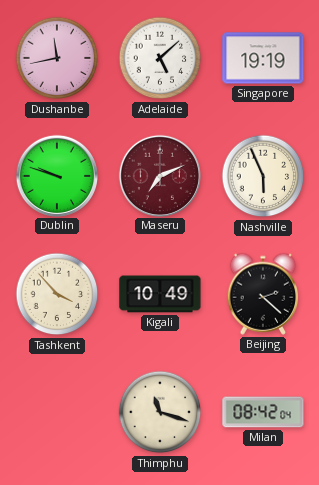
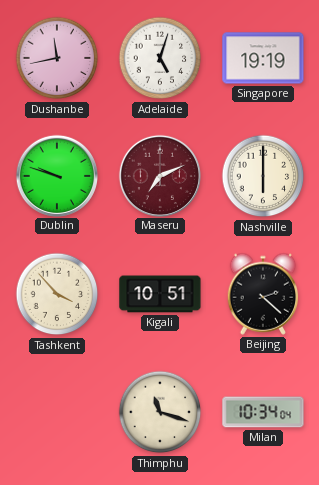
Adelaide: 5:08 -> 5:03
Nashville: 5:56 -> 6:00
Kigali: 10:49 -> 10:51
Milan: 08:42 -> 10:34
